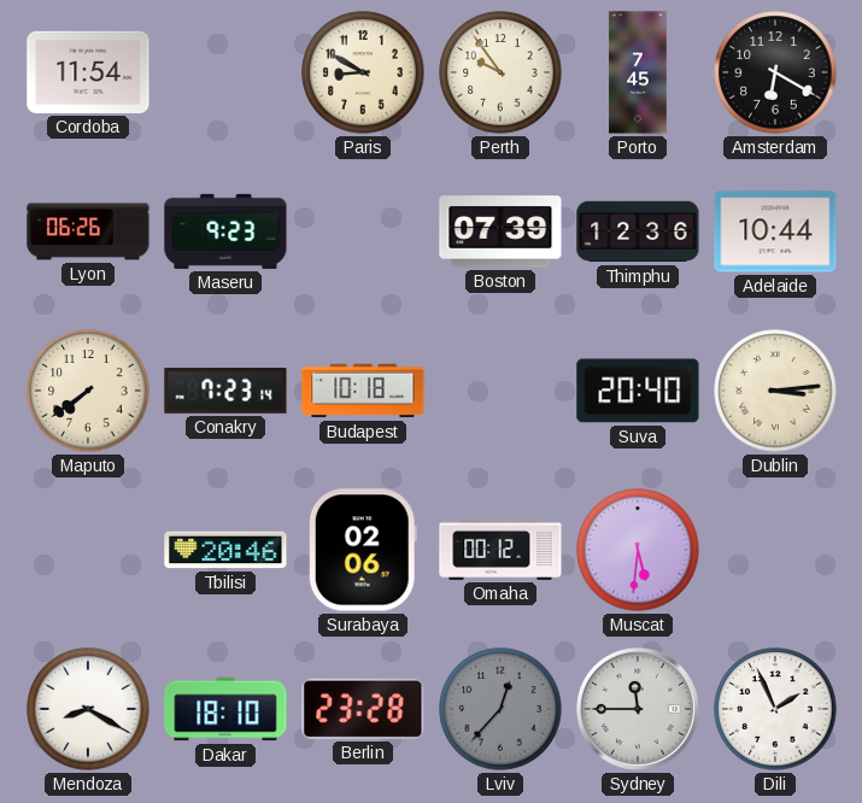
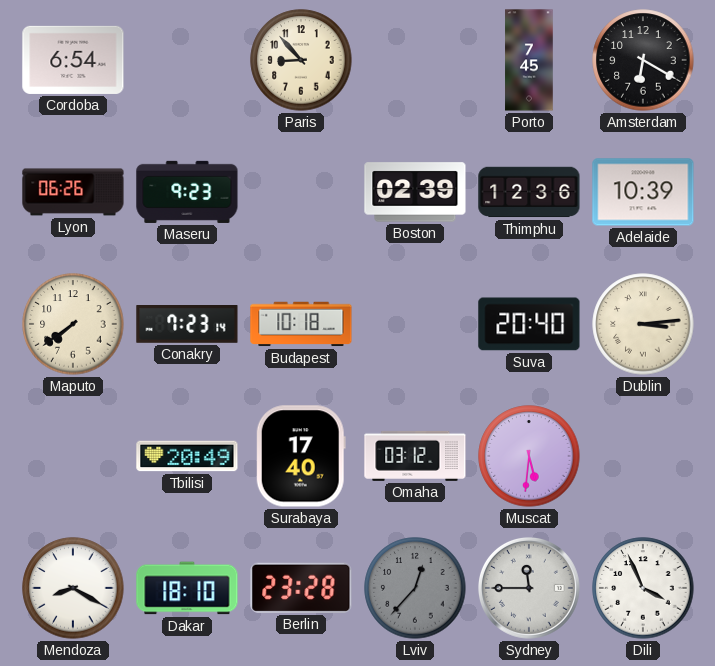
Cordoba: 11:54 -> 6:54
Paris: 8:50 -> 8:53
Perth: 9:54 -> none
Boston: 07:39 -> 02:39
Adelaide: 10:44 -> 10:39
Tbilisi: 20:46 -> 20:49
Surabaya: 02:06 -> 17:40
Omaha: 00:12 -> 03:12
Dili: 1:56 -> 3:56
